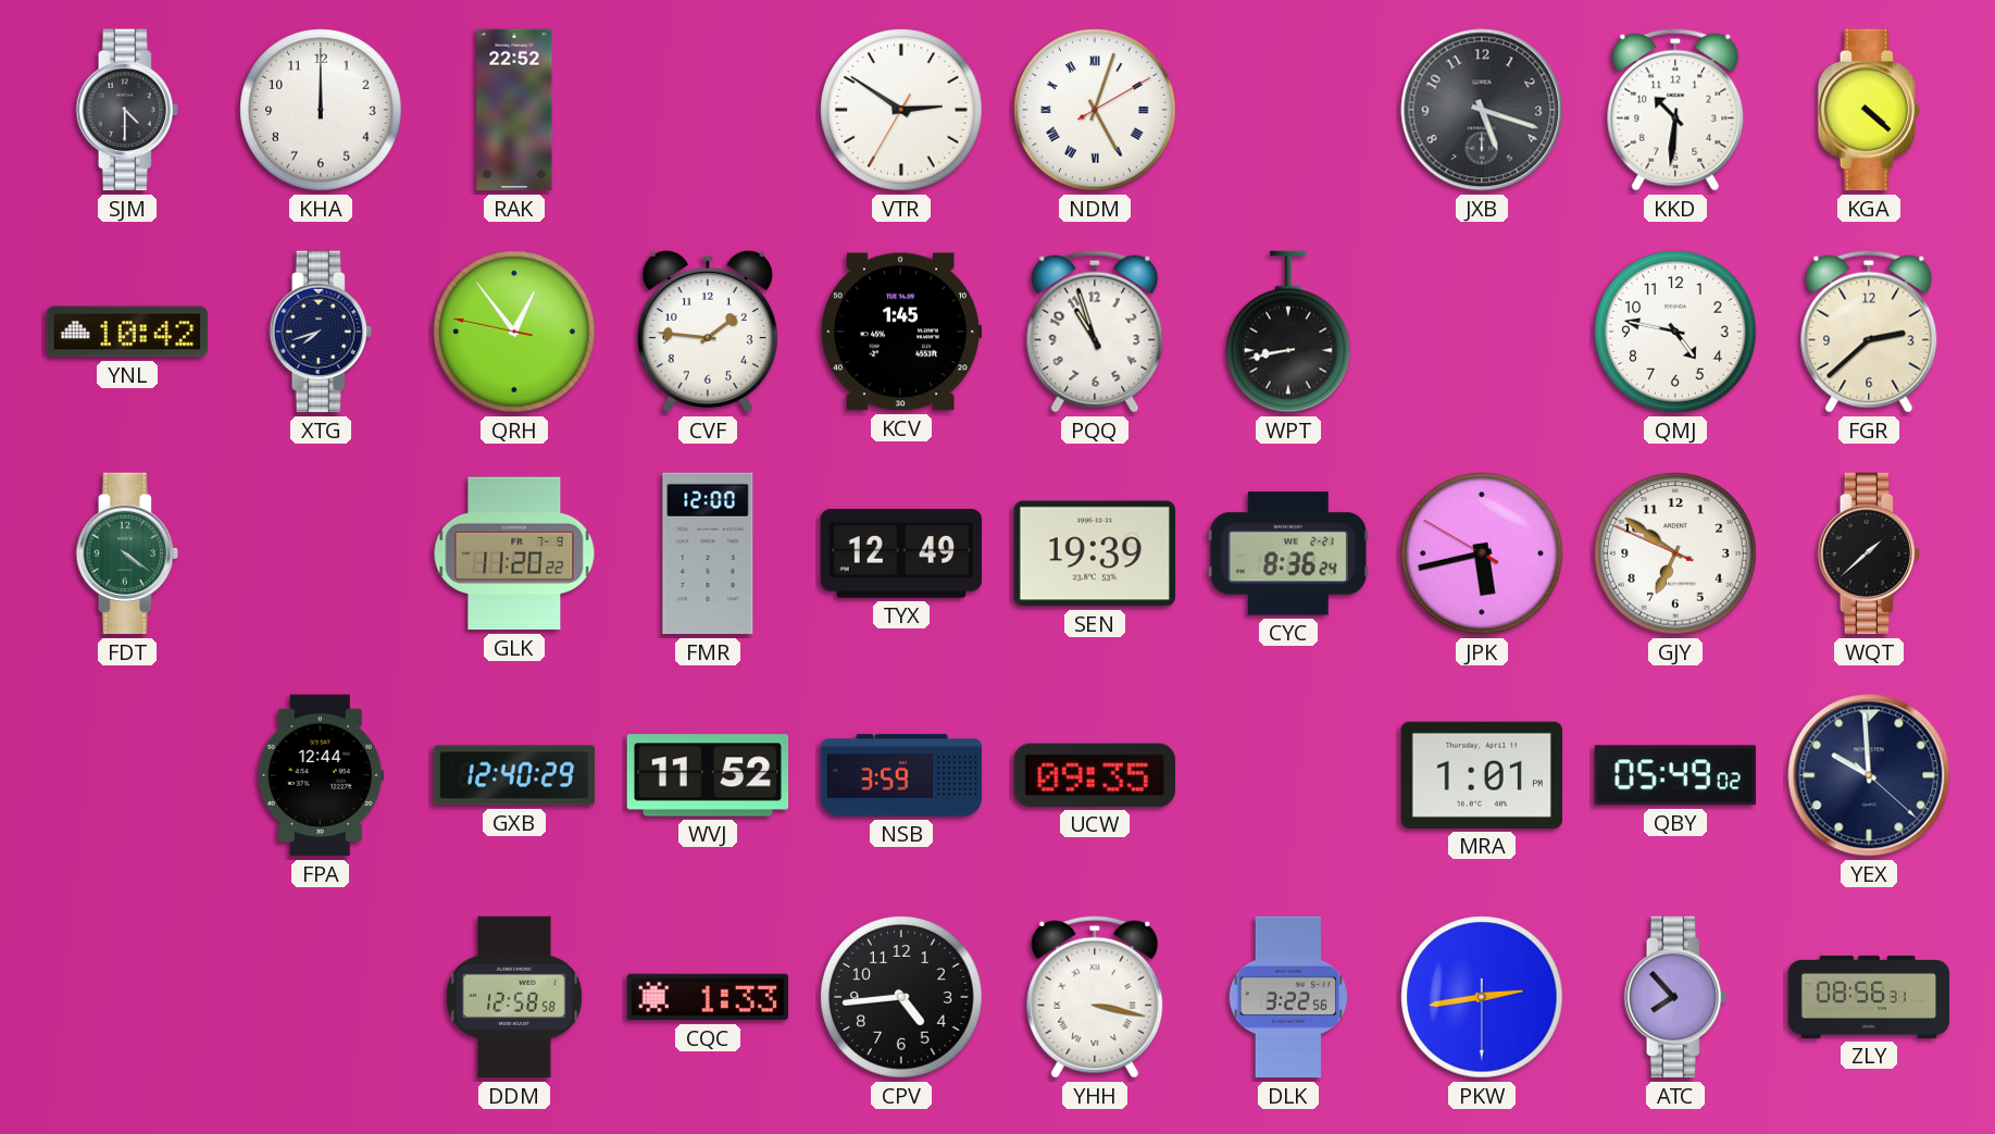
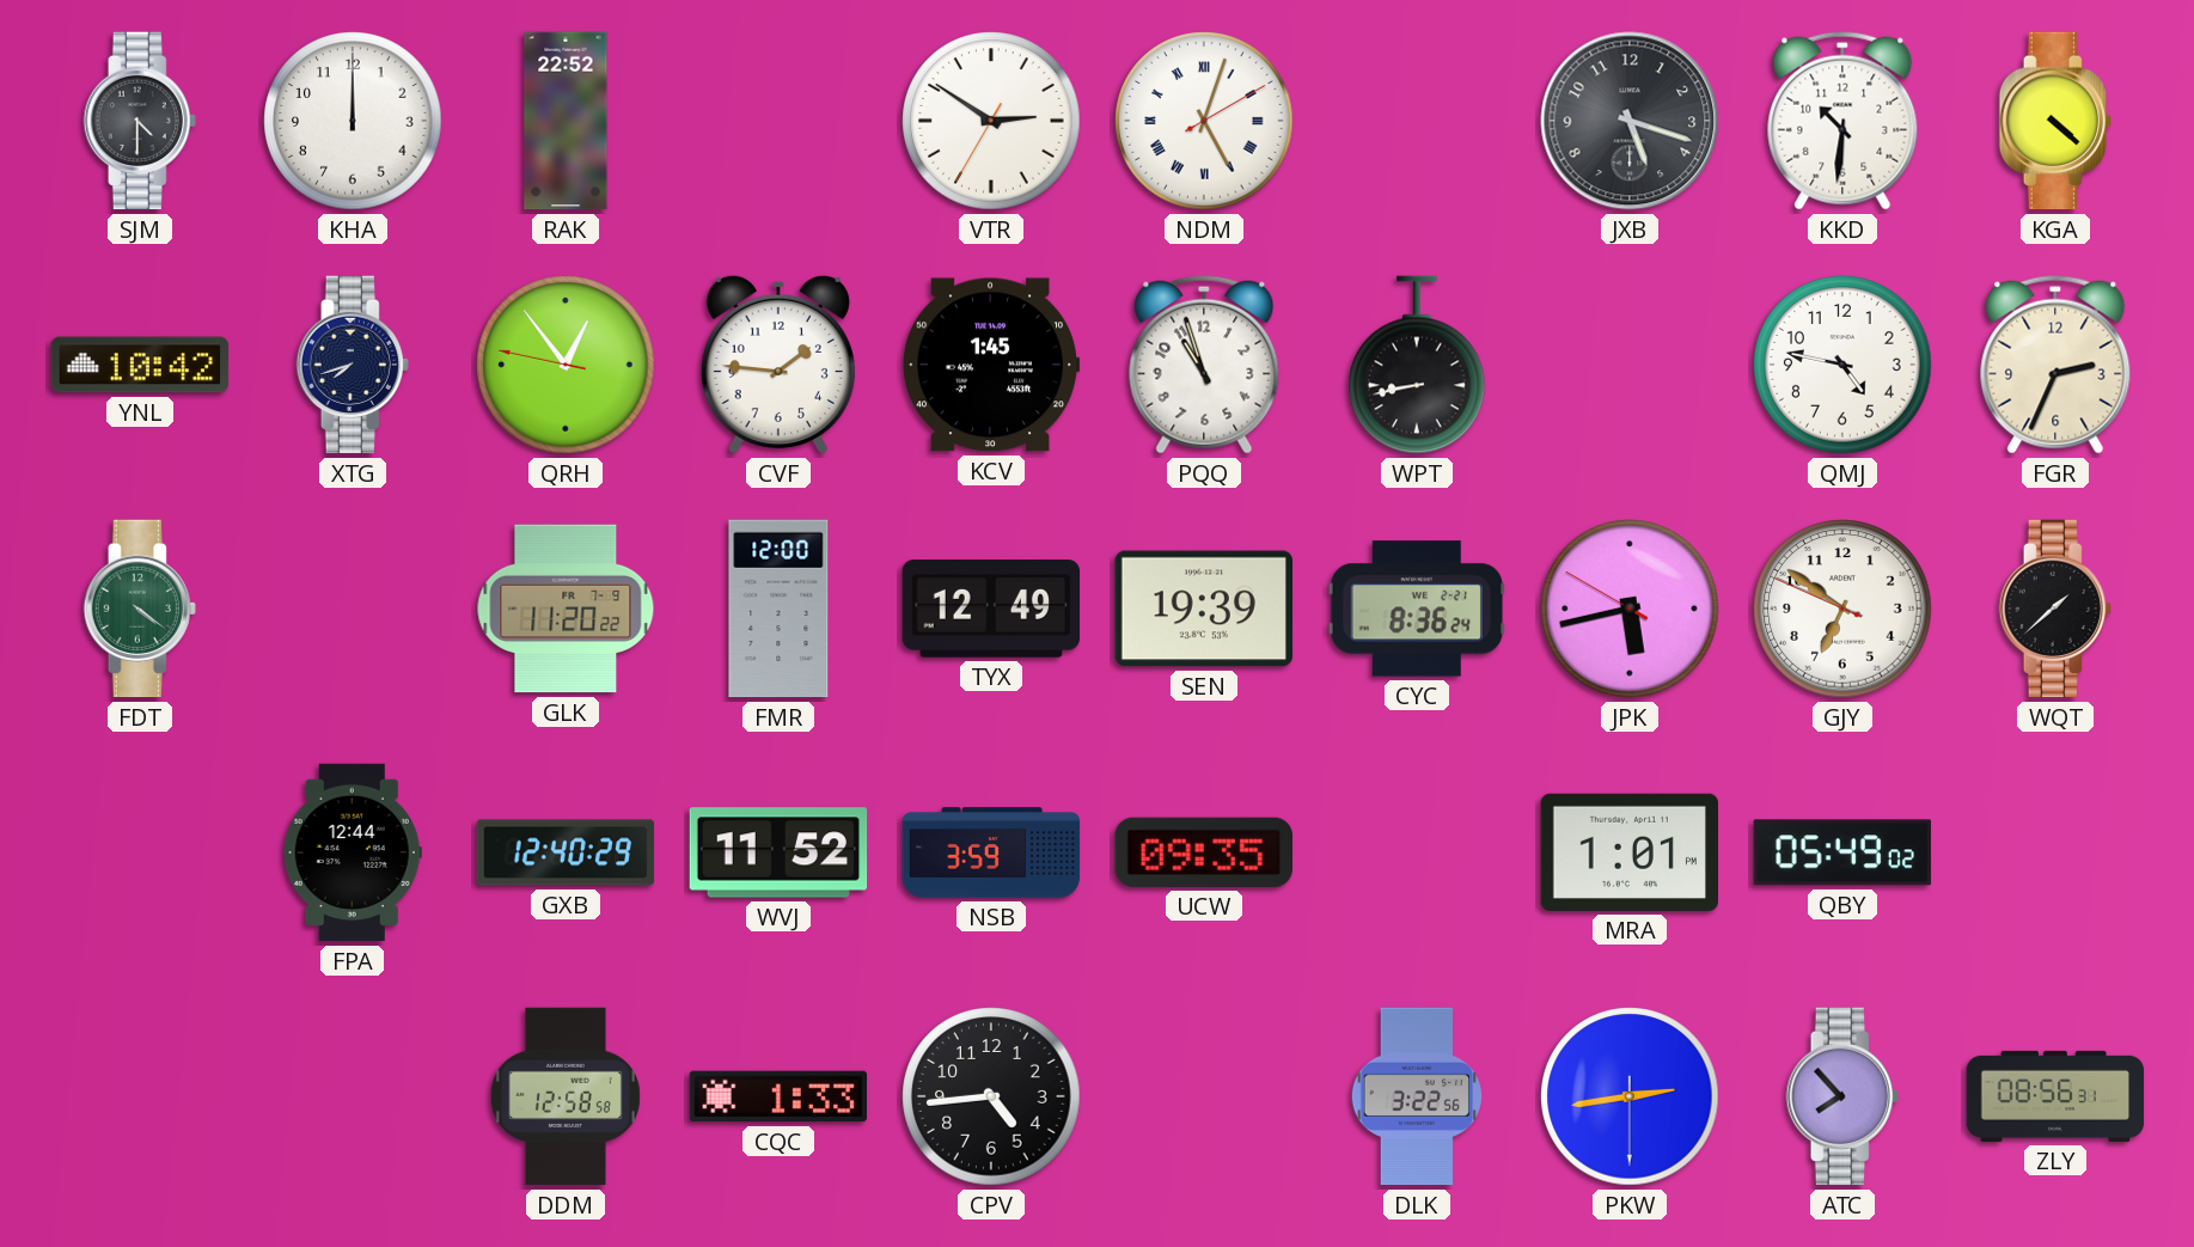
FGR: 2:38 -> 2:34
YEX: 9:59 -> none
YHH: 3:17 -> none
